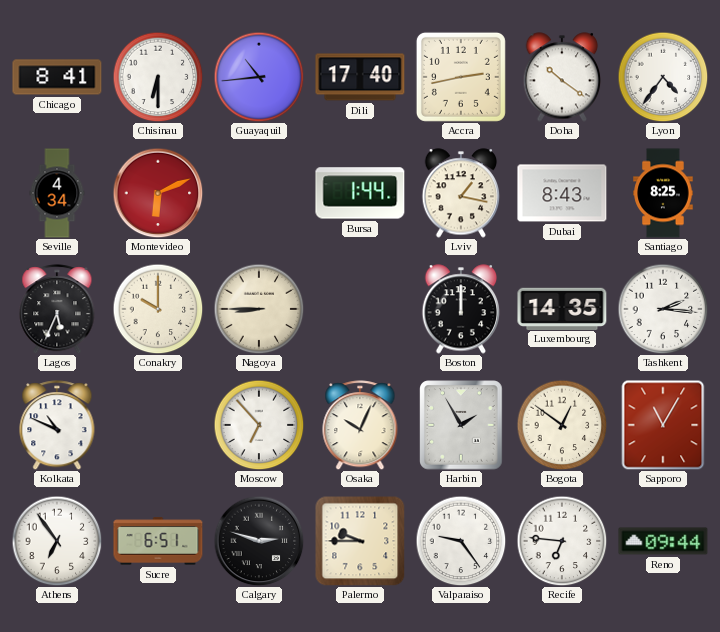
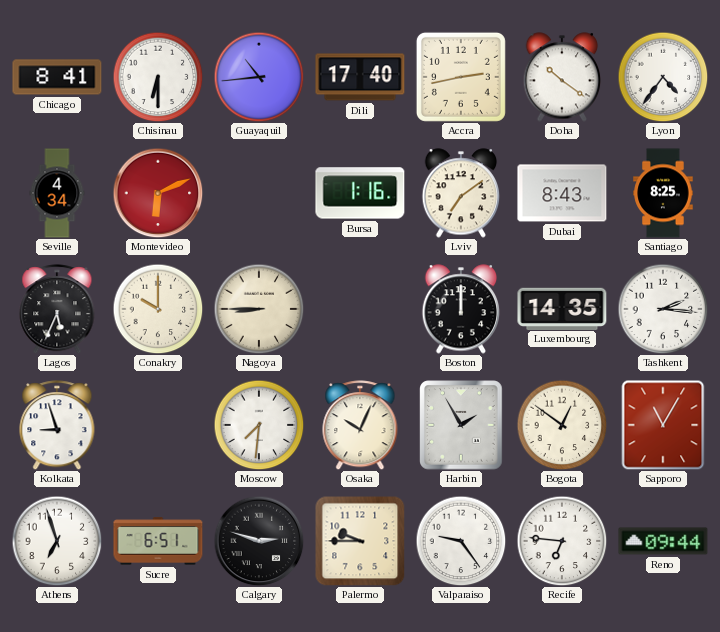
Bursa: 1:44 -> 1:16
Lviv: 1:17 -> 7:09
Kolkata: 10:49 -> 8:57
Moscow: 6:53 -> 7:31
Athens: 6:54 -> 6:57
